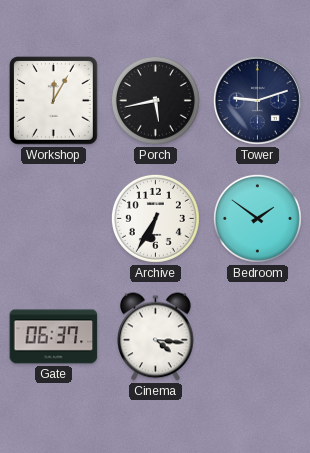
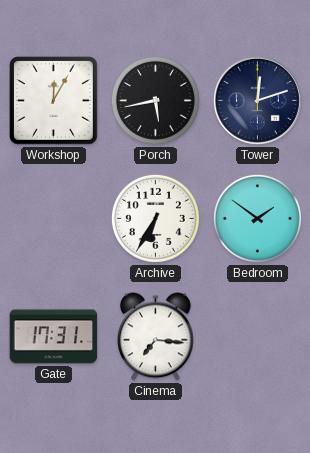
Tower: 9:12 -> 12:12
Gate: 06:37 -> 17:31
Cinema: 4:16 -> 7:16
